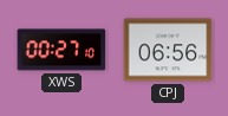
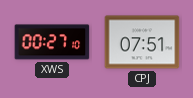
CPJ: 06:56 -> 07:51
